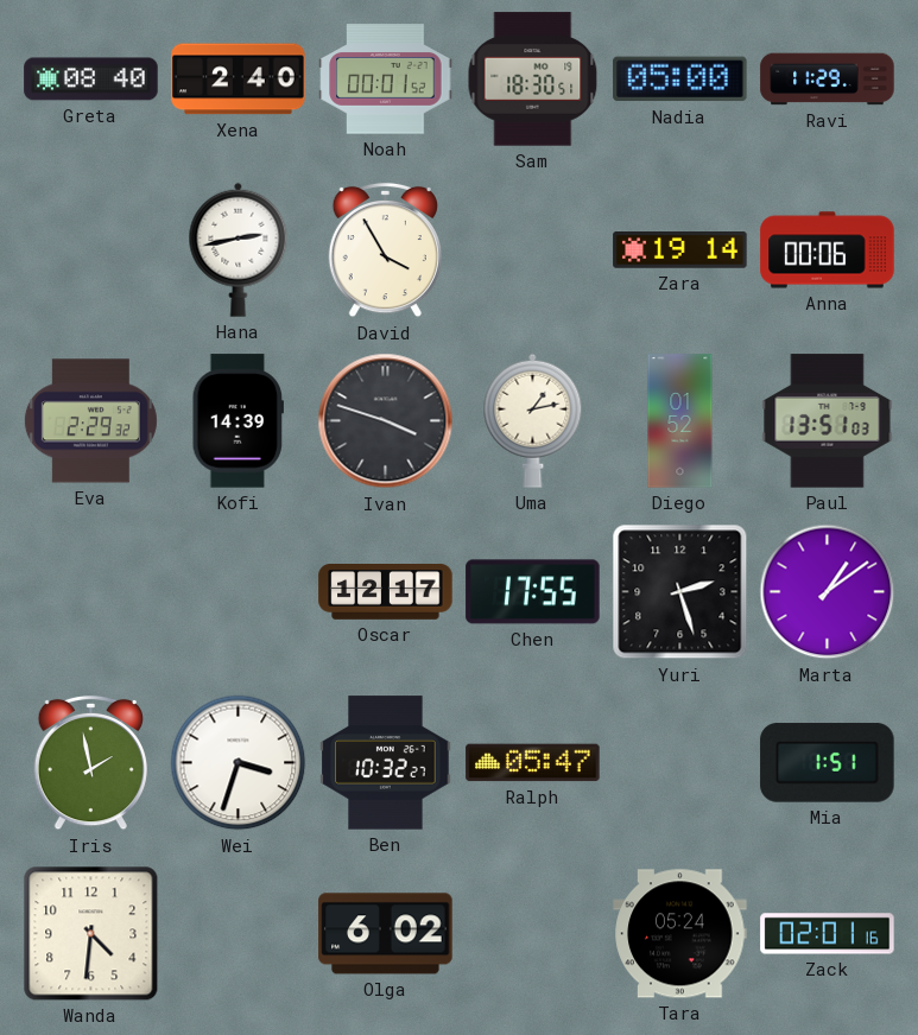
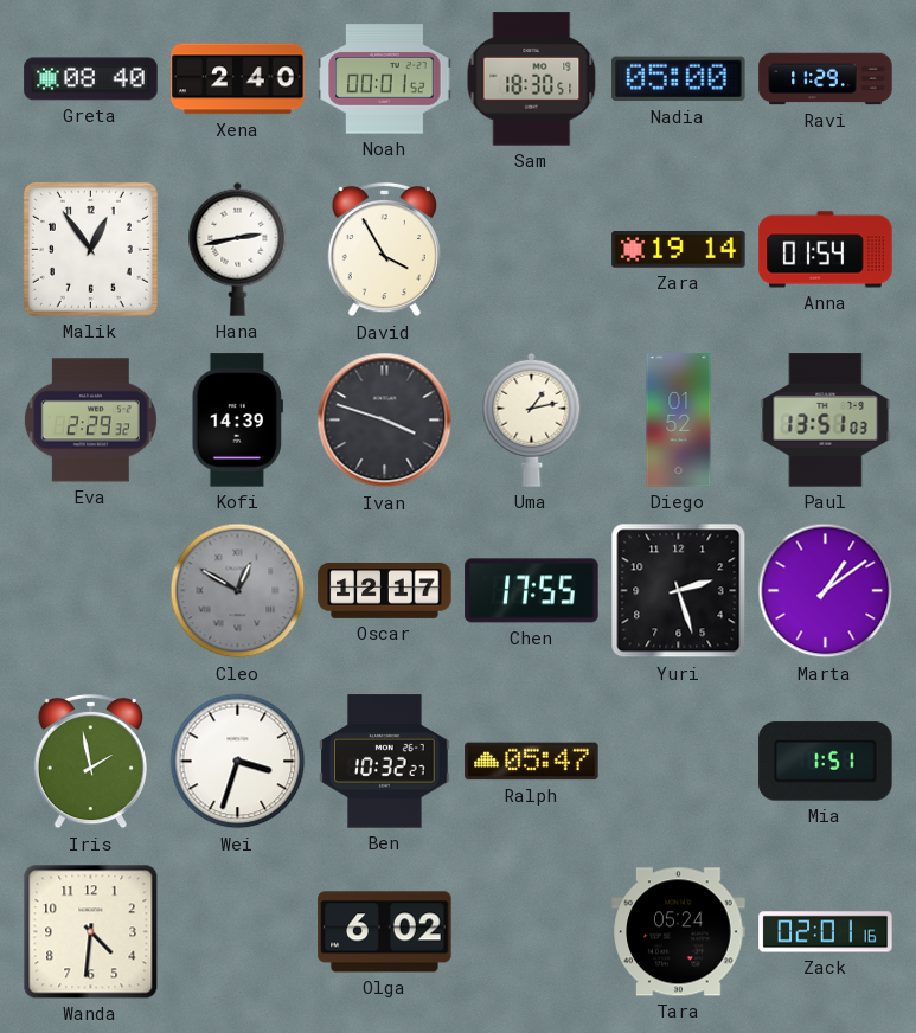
Malik: none -> 12:54
Anna: 00:06 -> 01:54
Cleo: none -> 12:50
